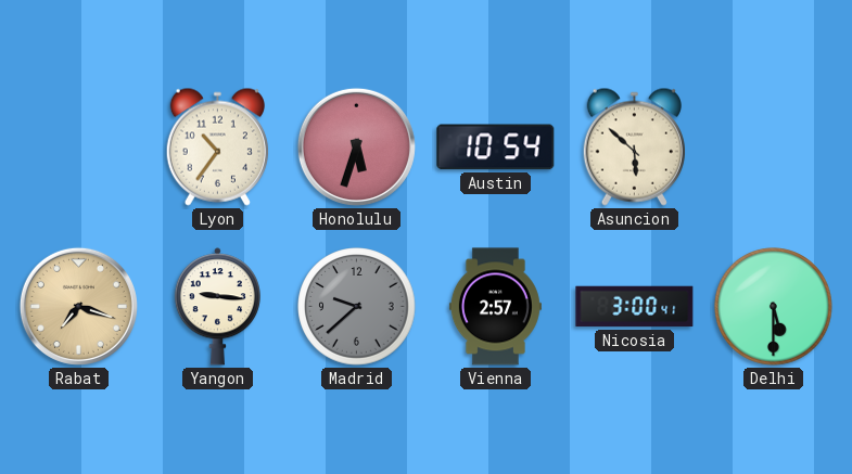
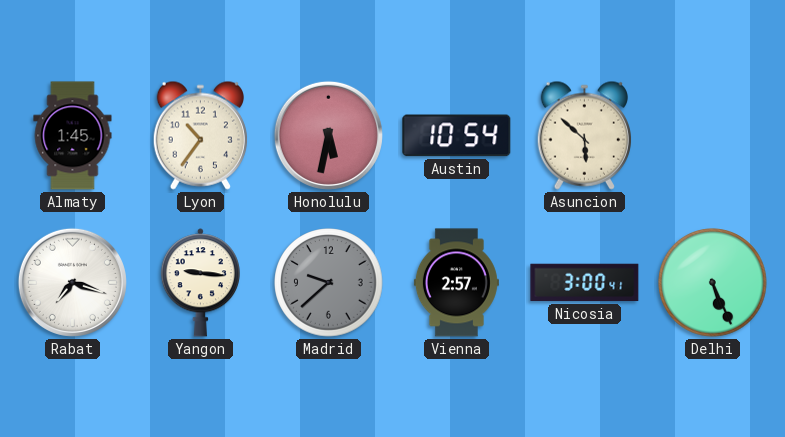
Almaty: none -> 1:45
Honolulu: 5:33 -> 5:32
Rabat dial: champagne -> white
Delhi: 5:30 -> 5:26
